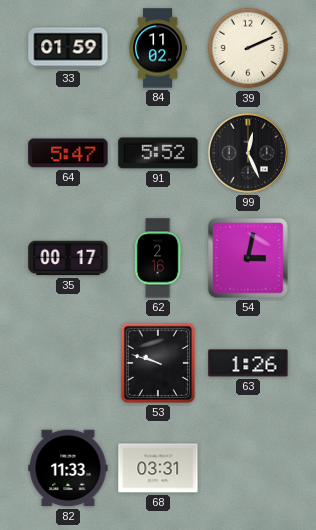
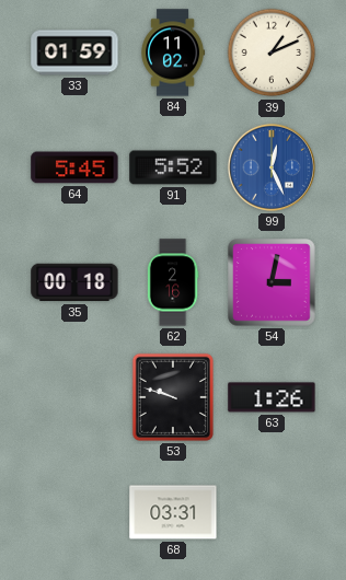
39: 2:11 -> 1:11
64: 5:47 -> 5:45
99 dial: black -> blue
35: 00:17 -> 00:18
82: 11:33 -> none
